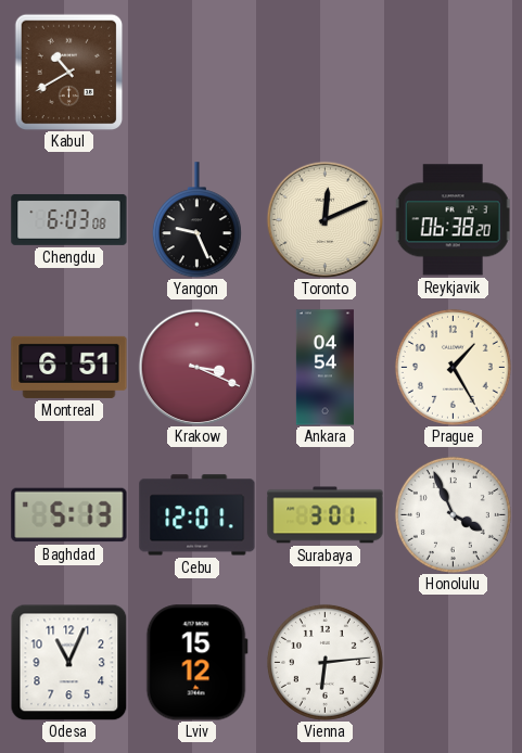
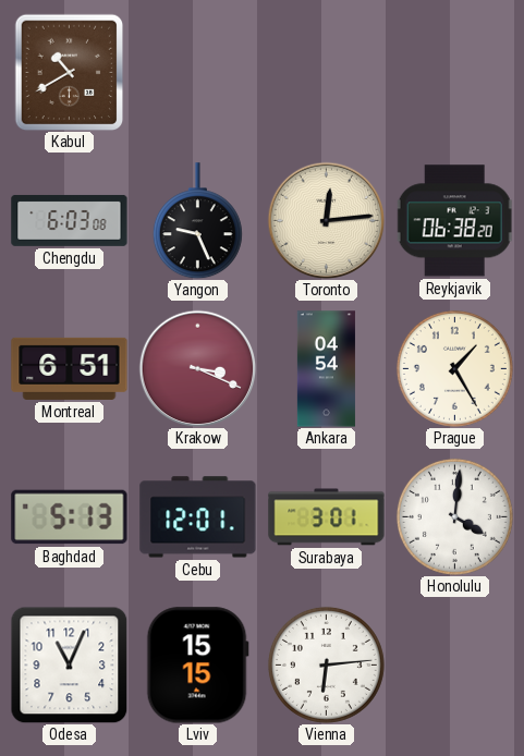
Toronto: 12:11 -> 12:14
Honolulu: 3:56 -> 4:01
Lviv: 15:12 -> 15:15
